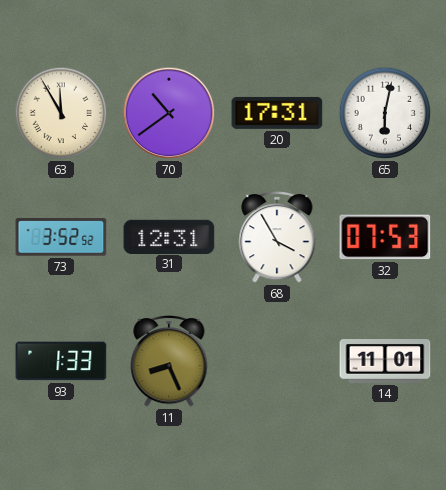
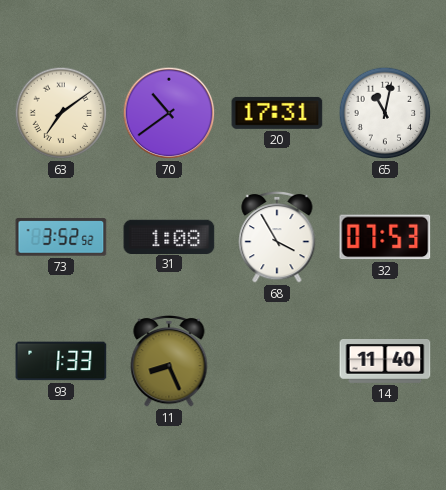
63: 11:55 -> 7:09
65: 6:02 -> 11:02
31: 12:31 -> 1:08
14: 11:01 -> 11:40
